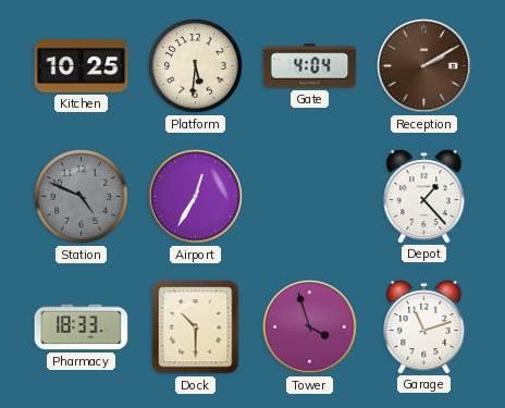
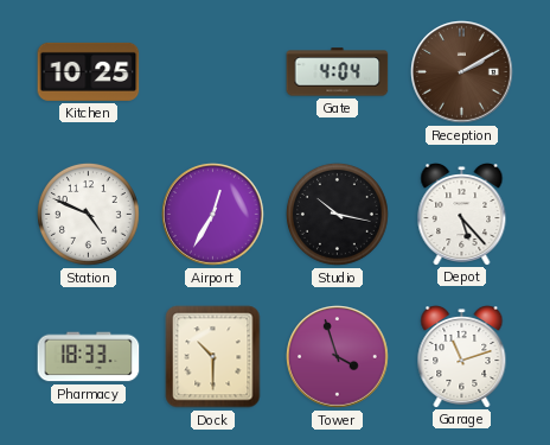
Platform: 5:31 -> none
Station dial: grey -> white
Studio: none -> 10:17
Depot: 1:23 -> 5:23
